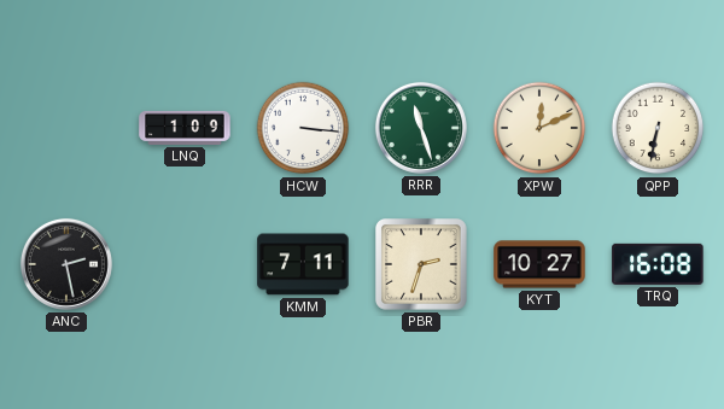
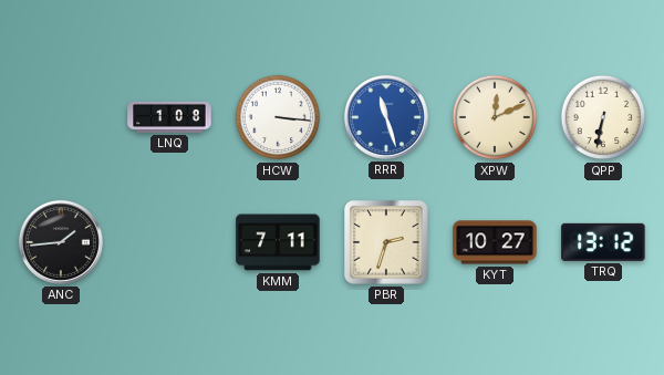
LNQ: 1:09 -> 1:08
RRR dial: green -> blue
ANC: 2:28 -> 1:44
TRQ: 16:08 -> 13:12
